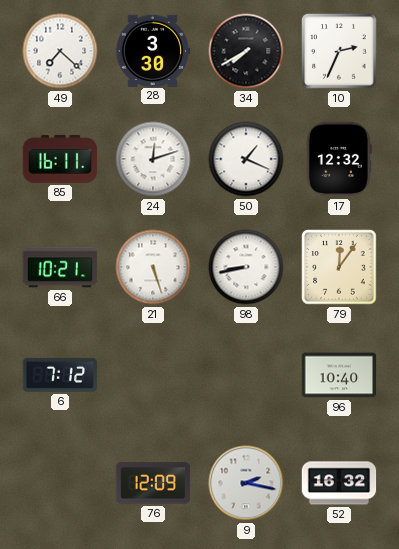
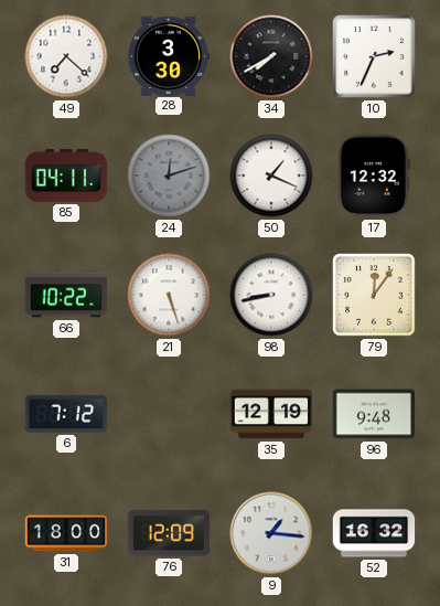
85: 16:11 -> 04:11
24 dial: white -> grey
66: 10:21 -> 10:22
35: none -> 12:19
96: 10:40 -> 9:48
31: none -> 18:00
9: 2:17 -> 1:16
